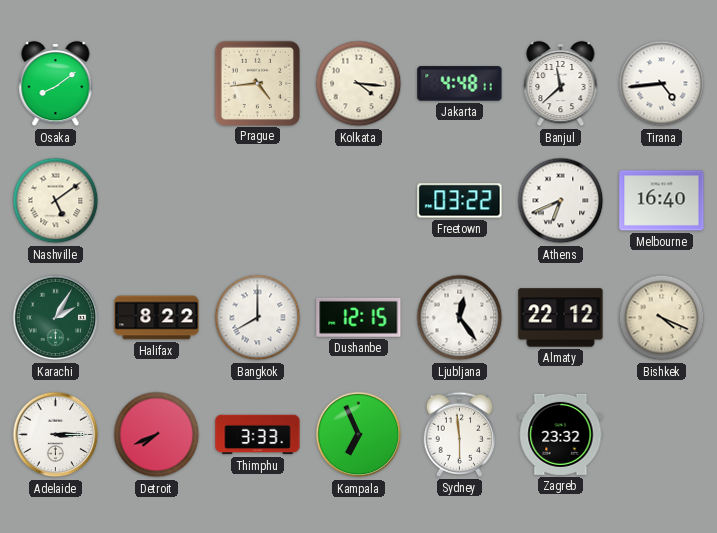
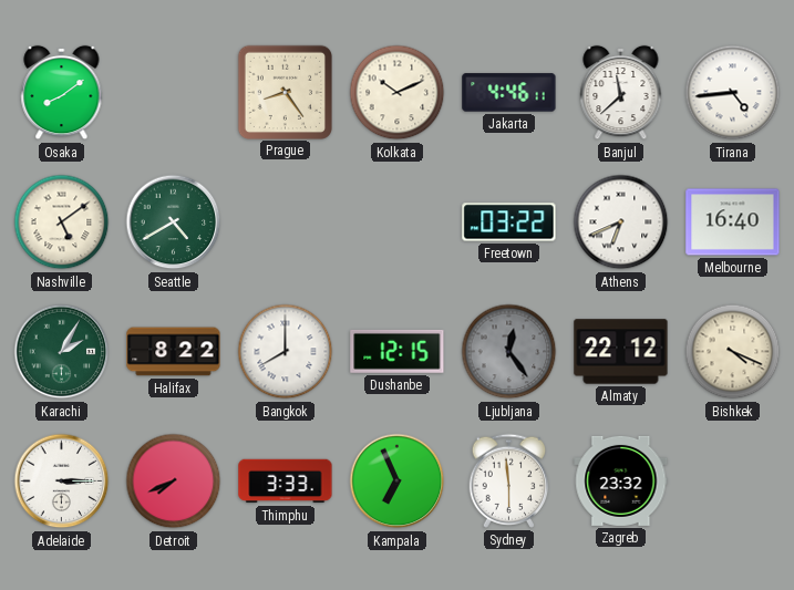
Prague: 4:44 -> 8:24
Kolkata: 4:16 -> 10:11
Jakarta: 4:48 -> 4:46
Seattle: none -> 4:40
Ljubljana dial: white -> grey
